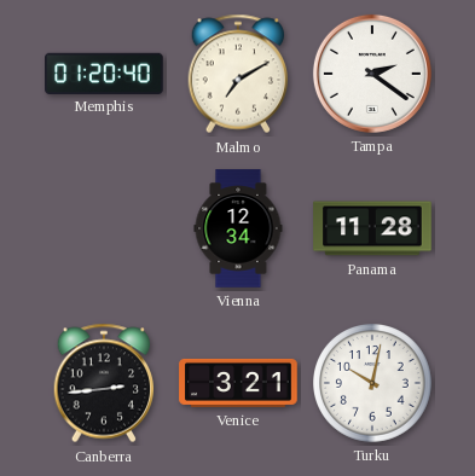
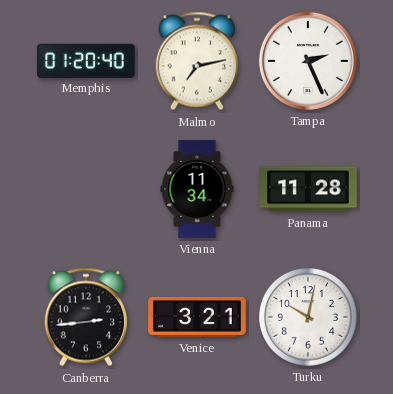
Malmo: 7:10 -> 7:13
Tampa: 2:21 -> 2:26
Vienna: 12:34 -> 11:34
